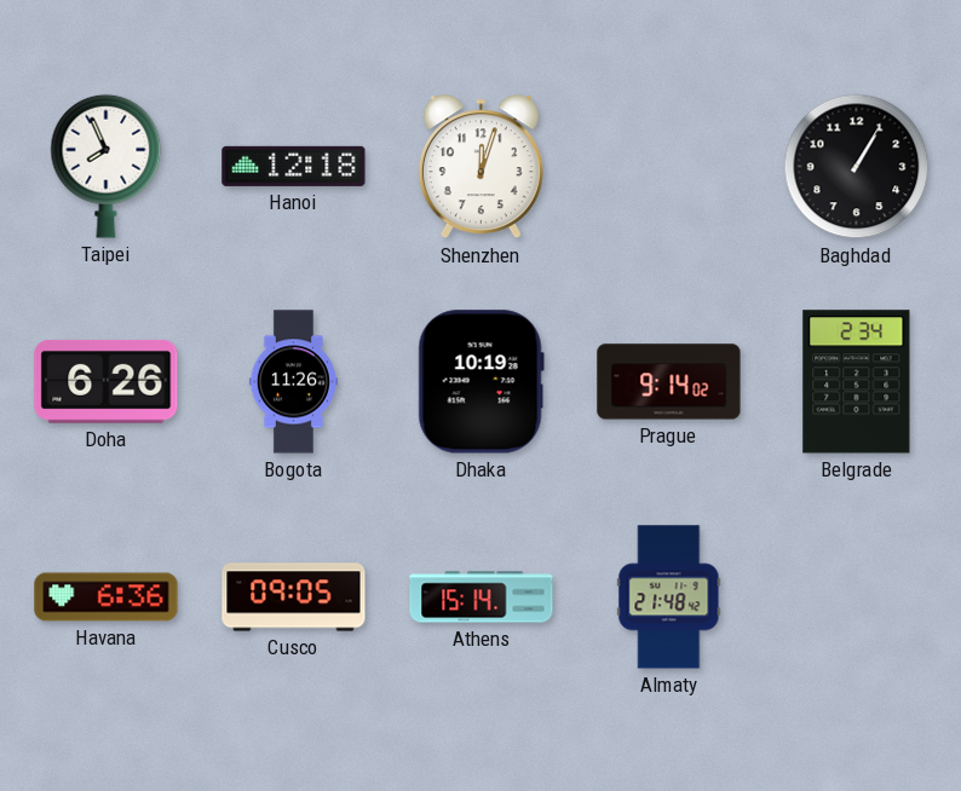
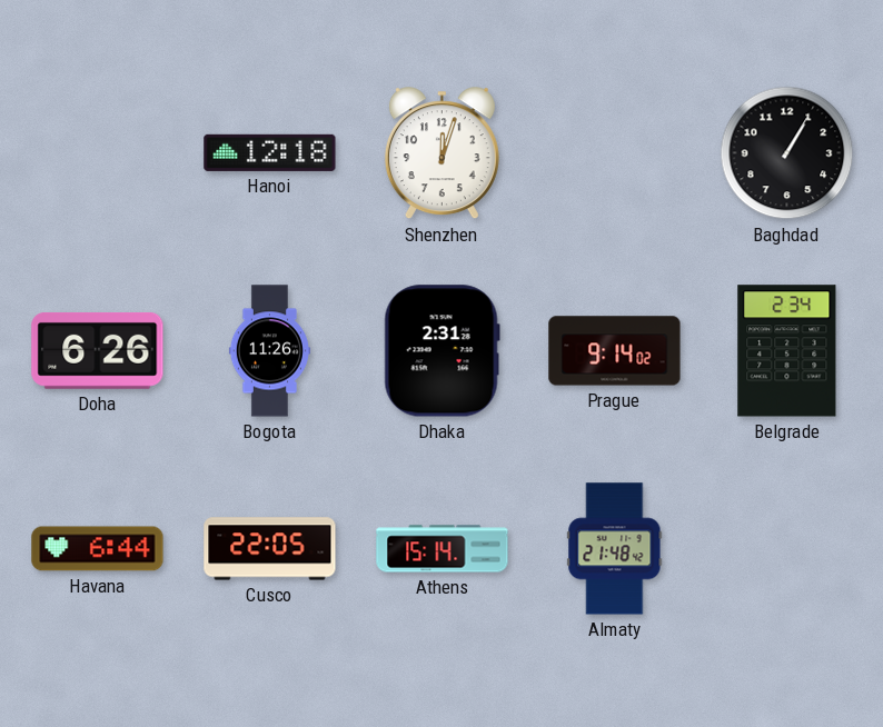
Taipei: 7:56 -> none
Dhaka: 10:19 -> 2:31
Havana: 6:36 -> 6:44
Cusco: 09:05 -> 22:05
